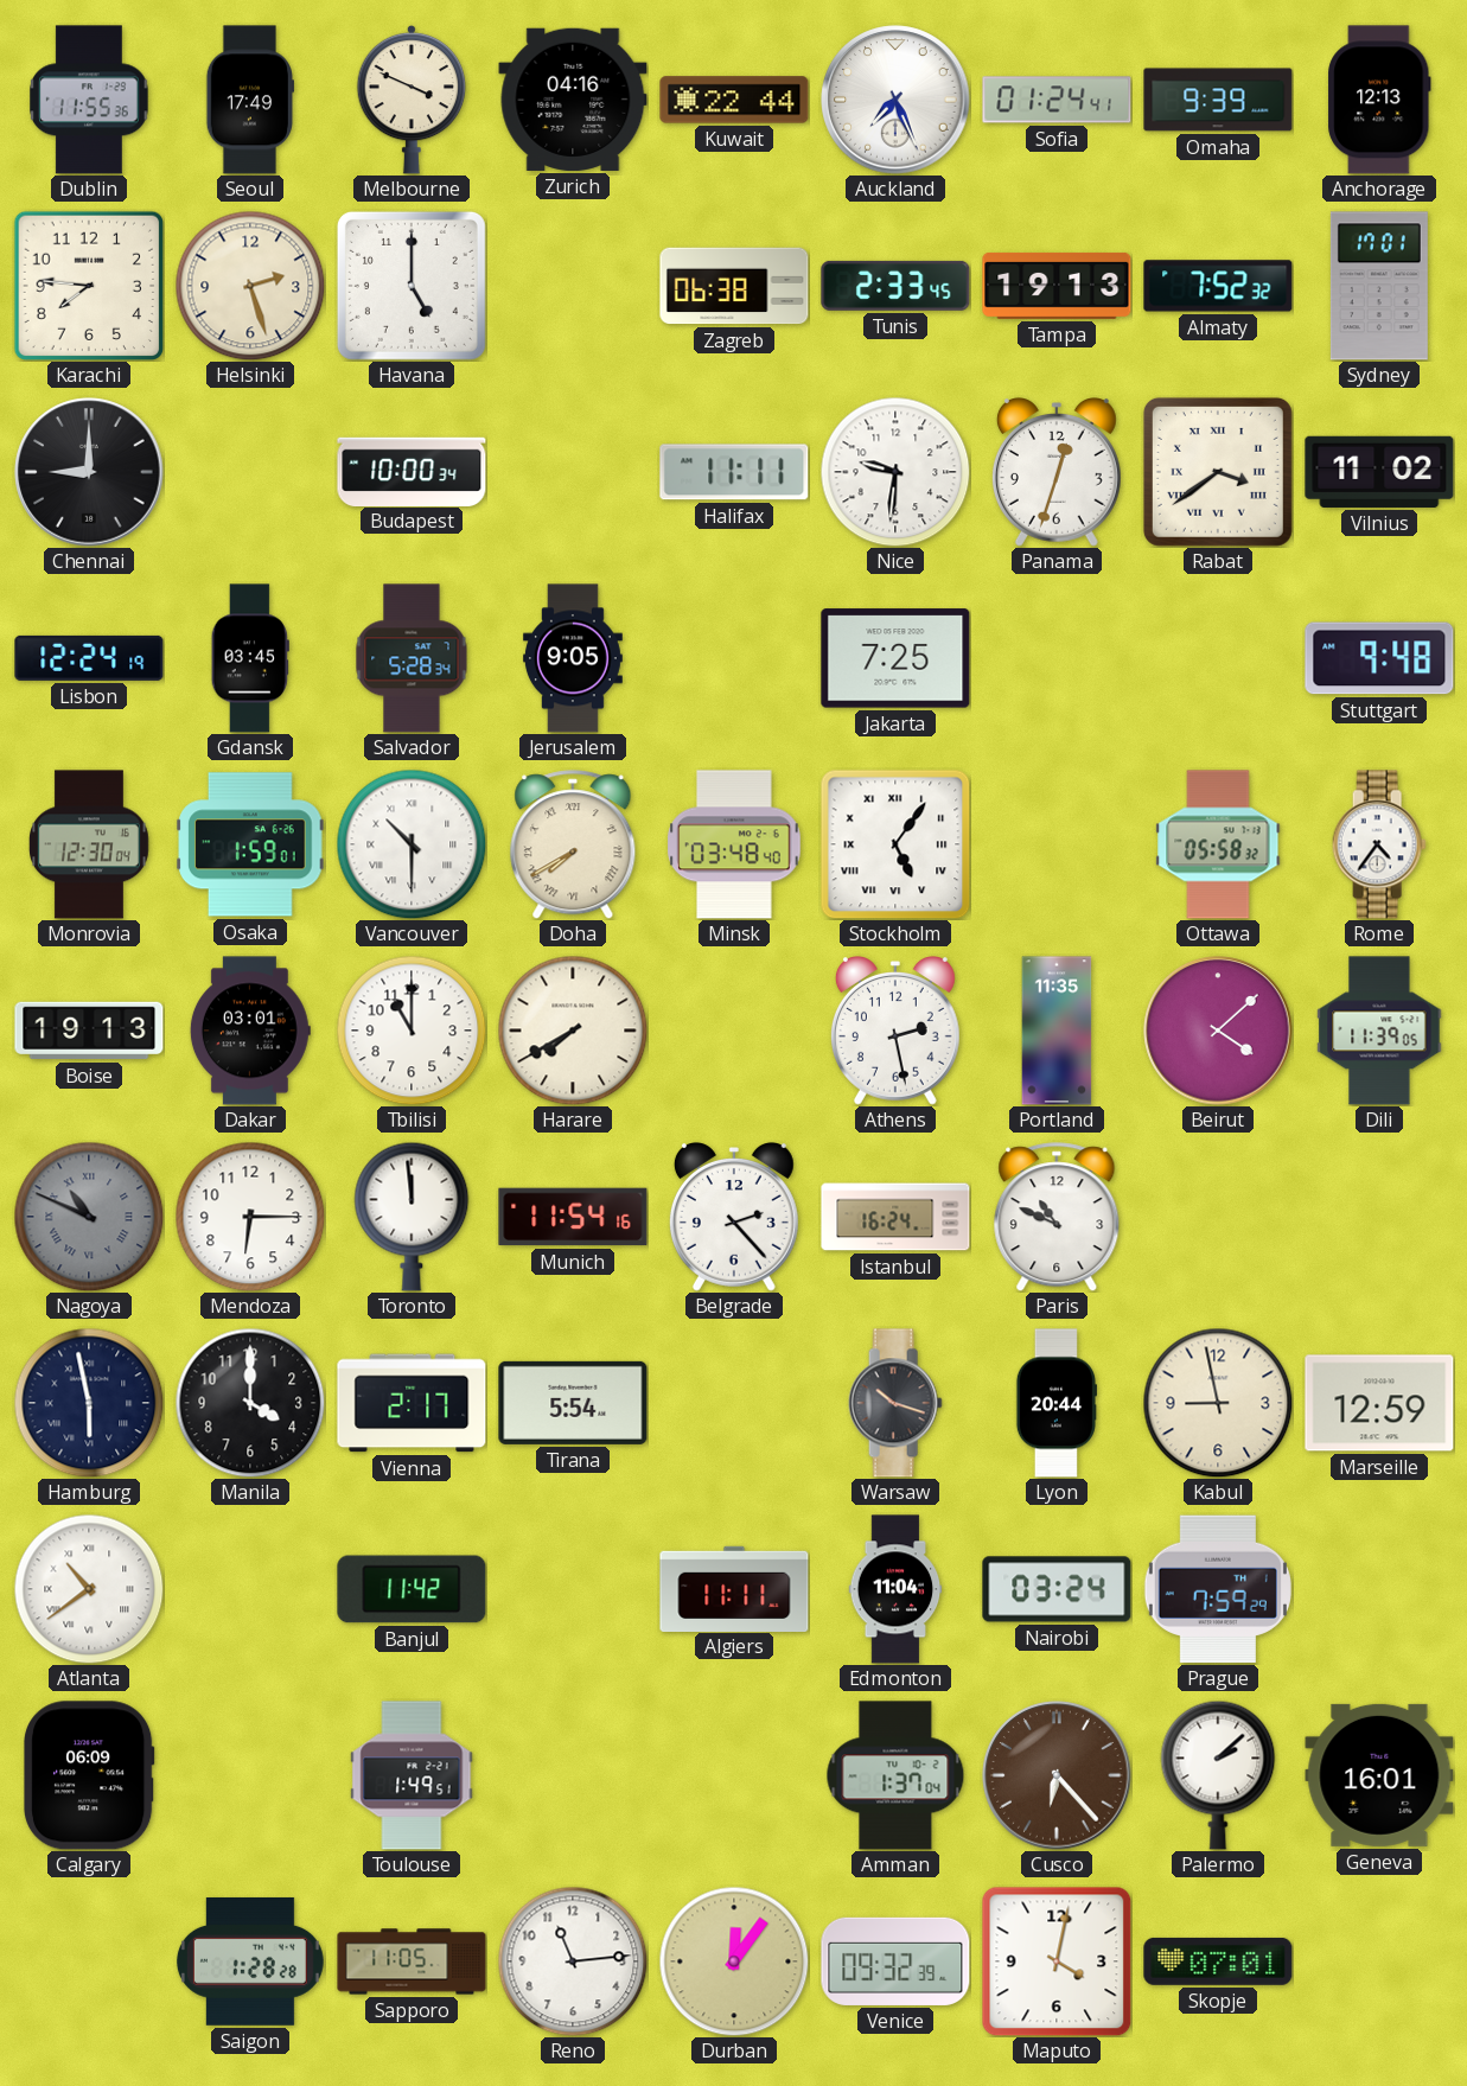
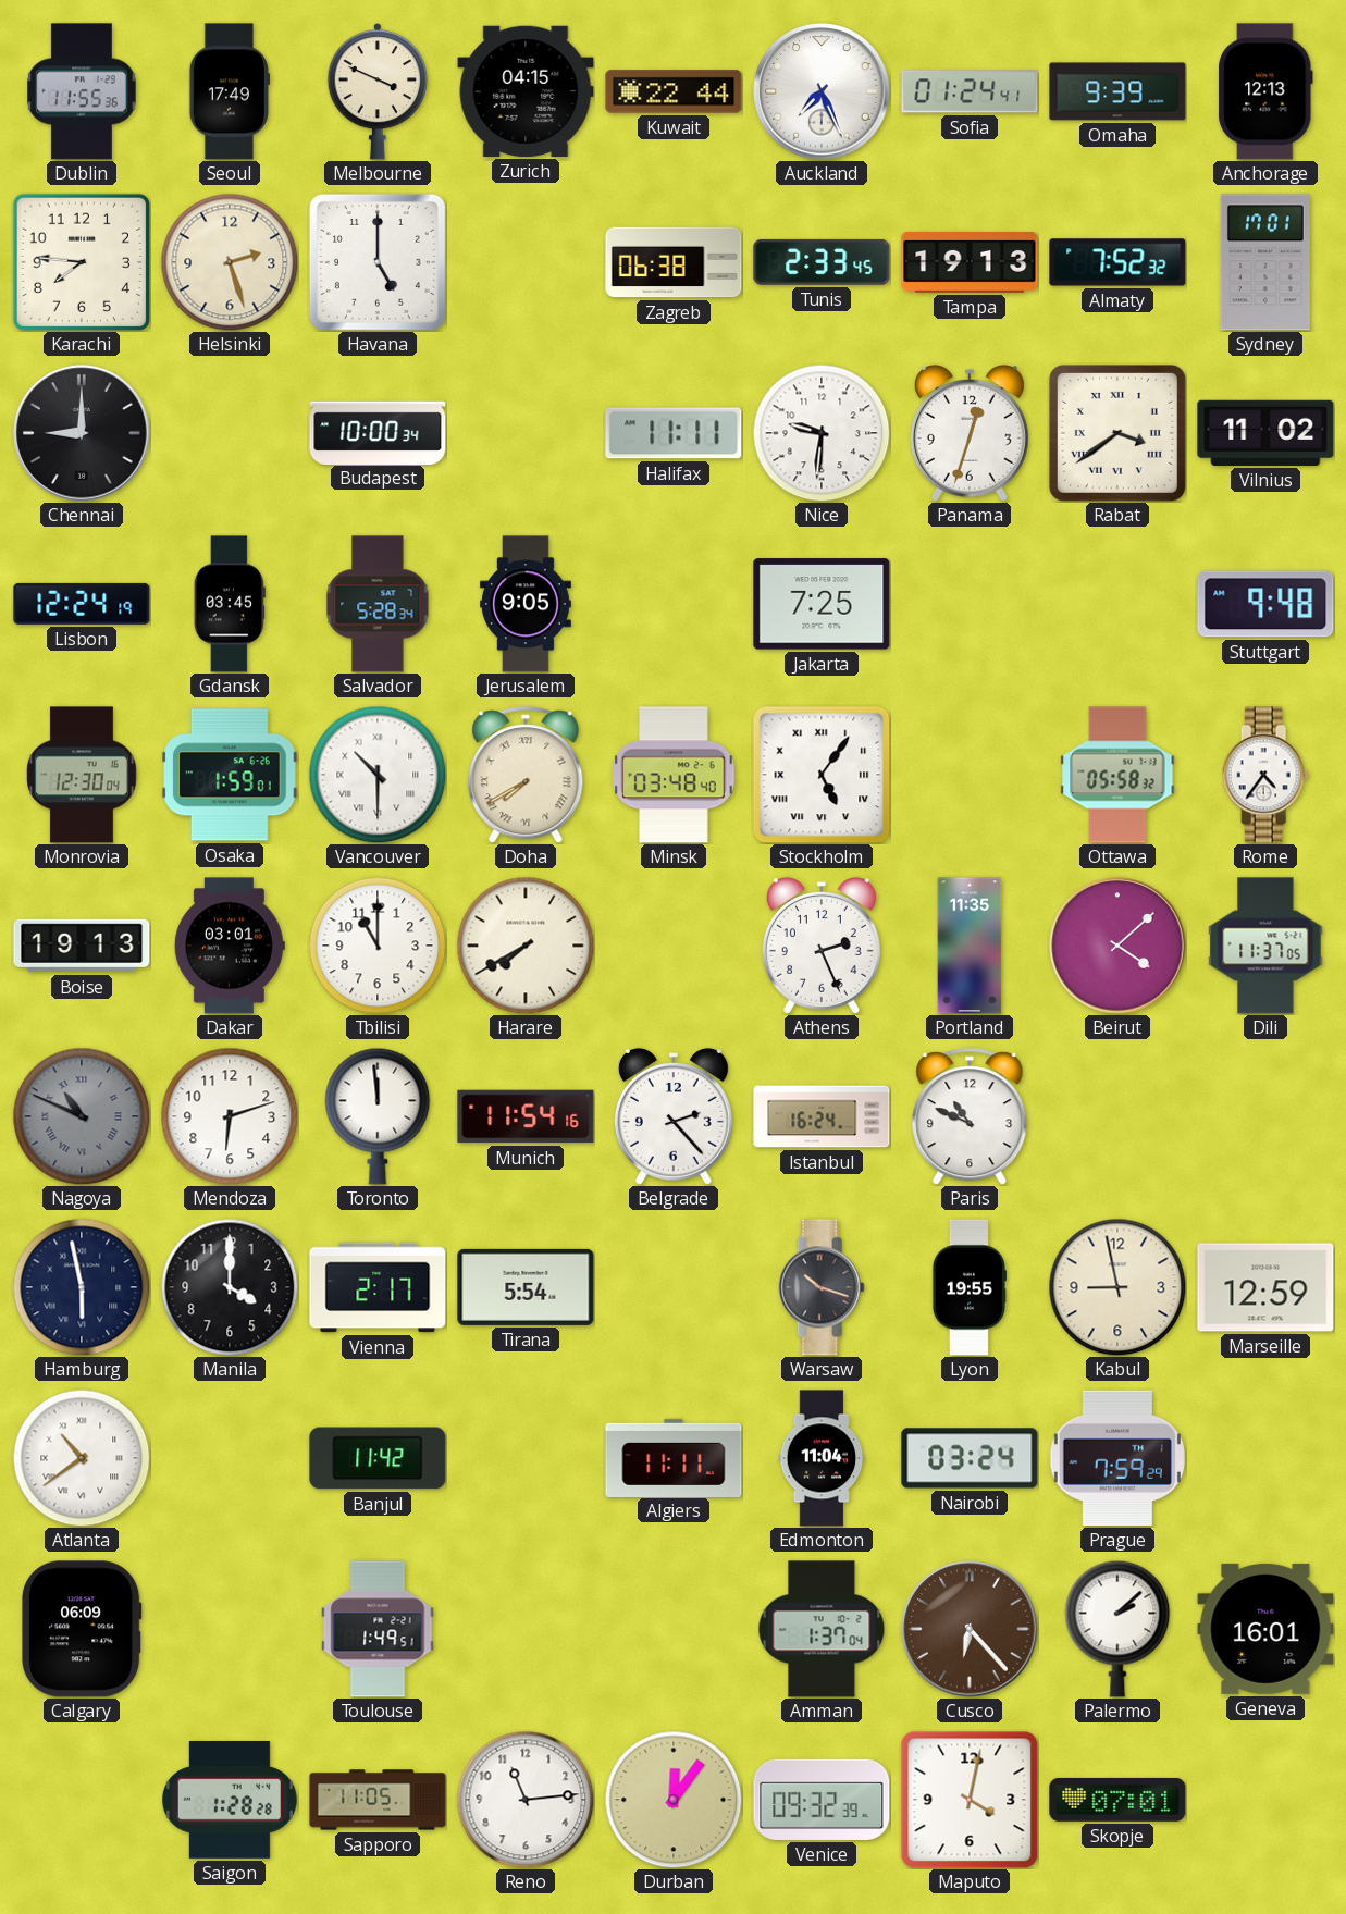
Zurich: 04:16 -> 04:15
Athens: 2:28 -> 2:26
Dili: 11:39 -> 11:37
Mendoza: 6:15 -> 6:12
Lyon: 20:44 -> 19:55
